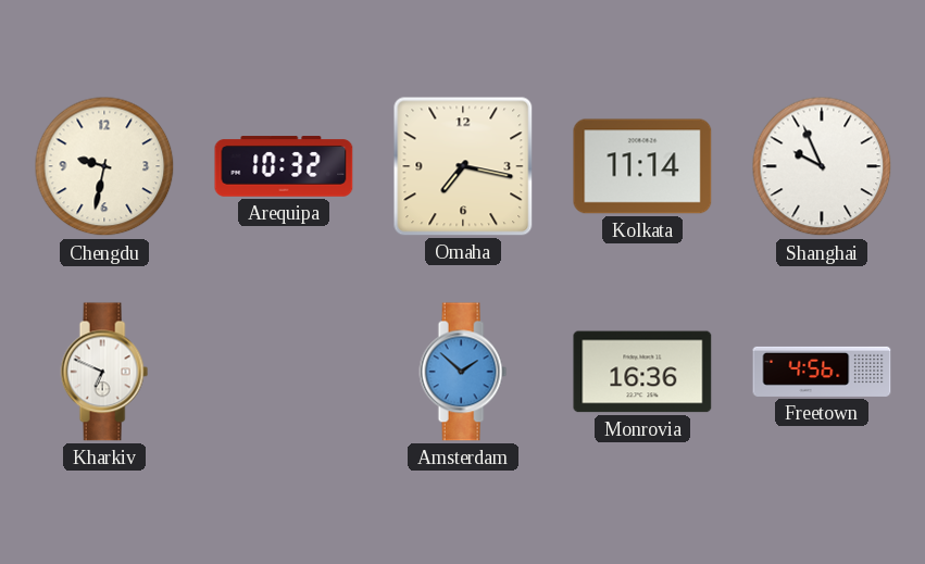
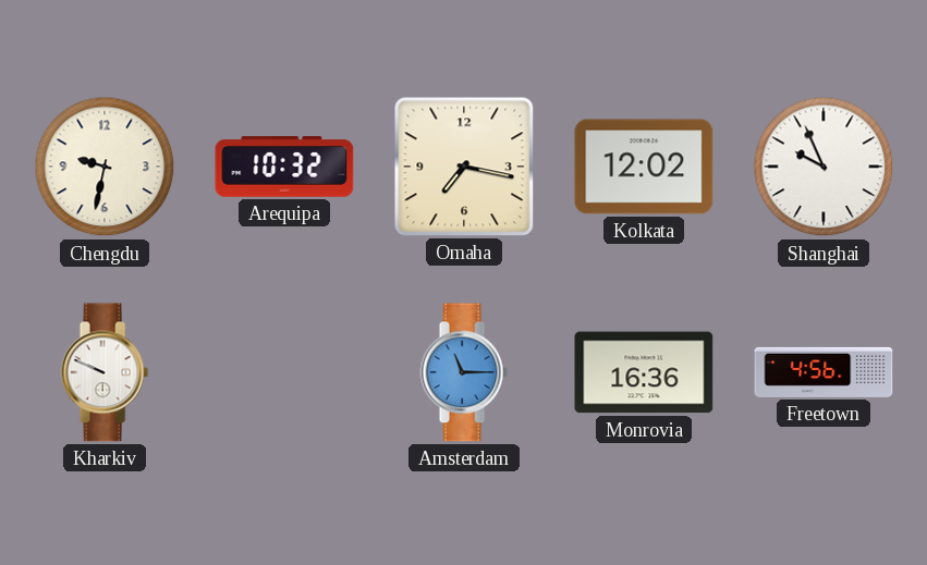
Kolkata: 11:14 -> 12:02
Kharkiv: 6:49 -> 9:49
Amsterdam: 1:52 -> 11:15
